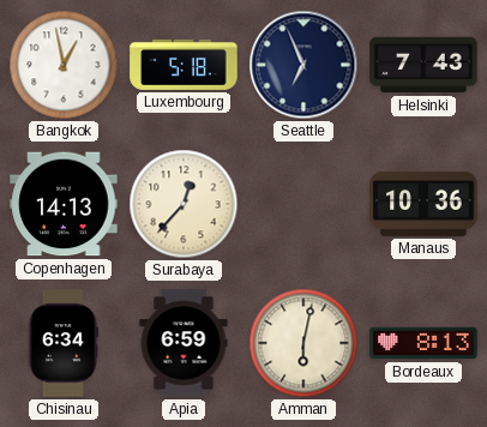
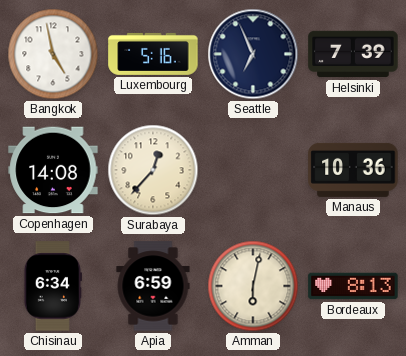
Bangkok: 12:58 -> 4:58
Luxembourg: 5:18 -> 5:16
Helsinki: 7:43 -> 7:39
Copenhagen: 14:13 -> 14:08
